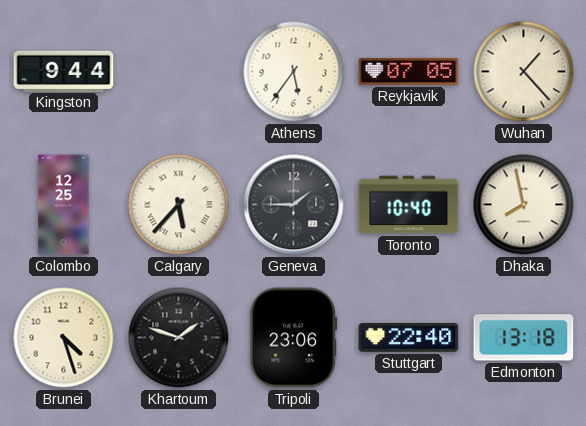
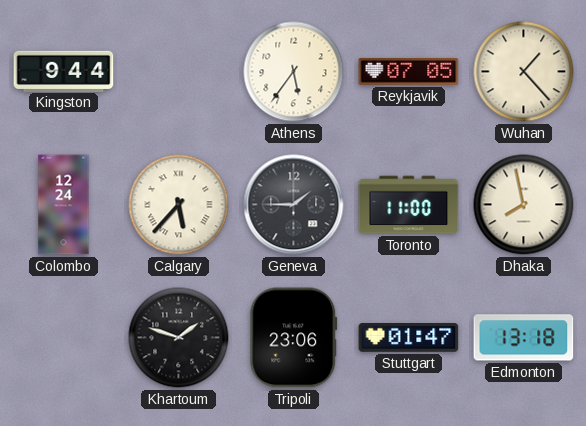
Colombo: 12:25 -> 12:24
Toronto: 10:40 -> 11:00
Brunei: 4:27 -> none
Stuttgart: 22:40 -> 01:47
